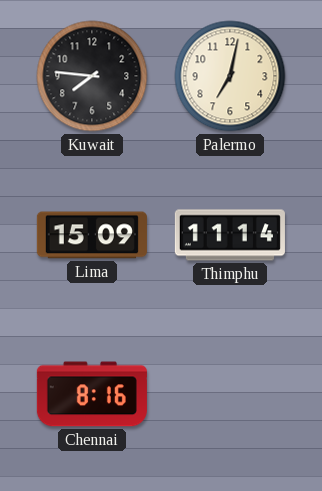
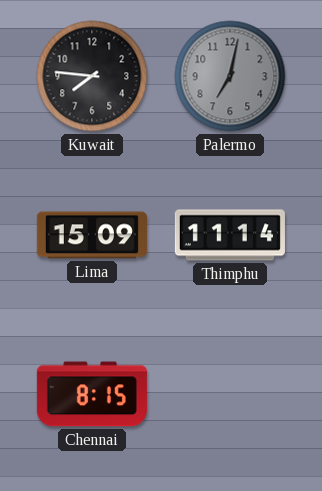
Palermo dial: cream -> grey
Chennai: 8:16 -> 8:15
